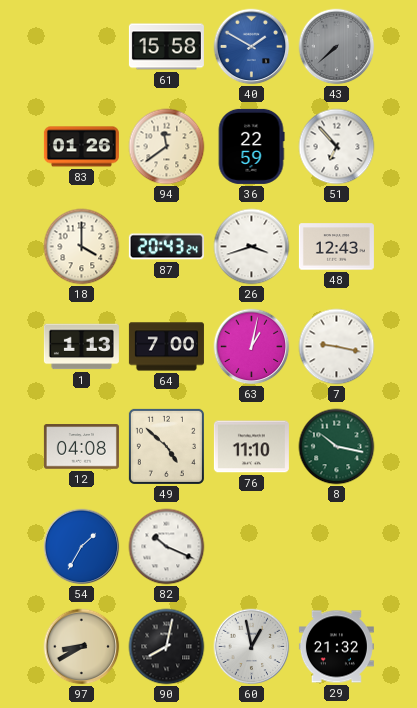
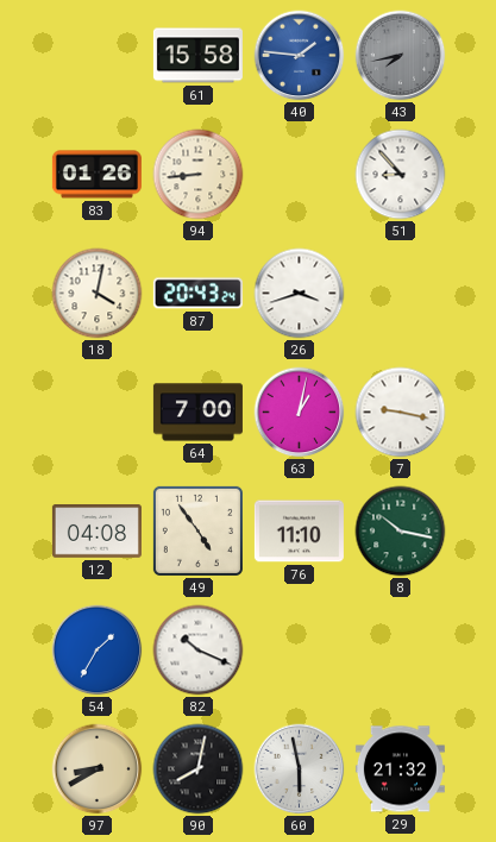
40: 1:50 -> 1:46
43: 7:38 -> 7:43
94: 11:39 -> 8:44
36: 22:59 -> none
51: 6:53 -> 8:53
18: 4:00 -> 4:02
48: 12:43 -> none
1: 1:13 -> none
49: 4:52 -> 4:54
60: 12:58 -> 5:58
